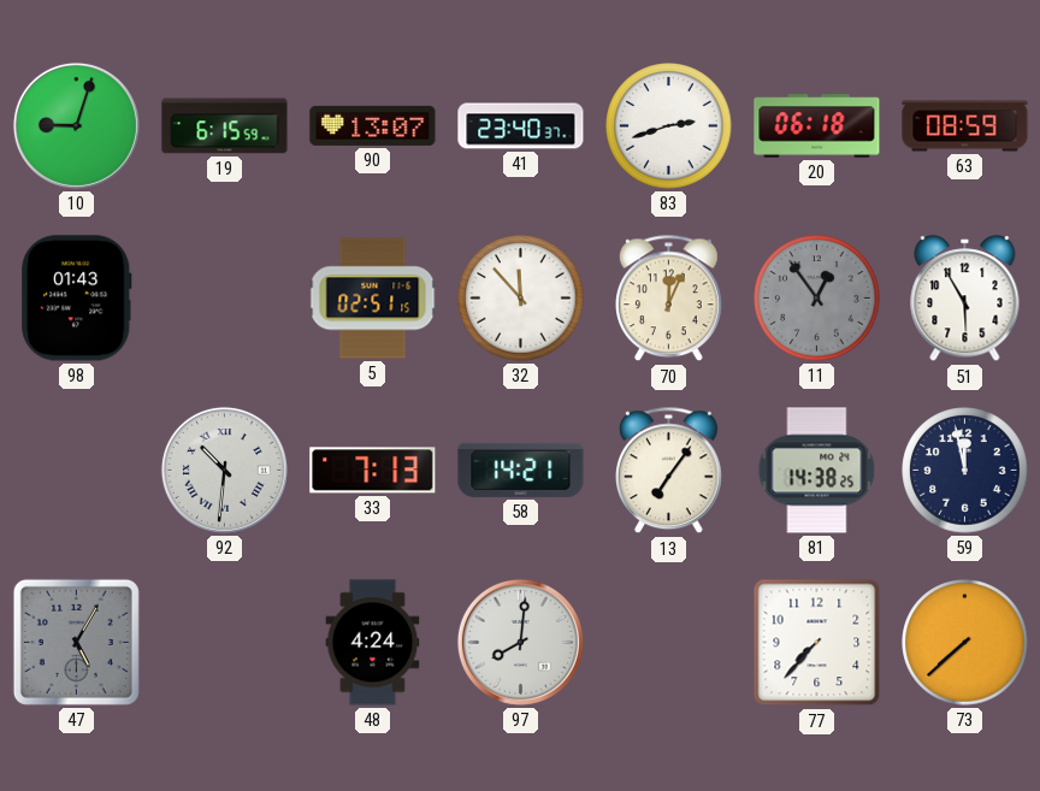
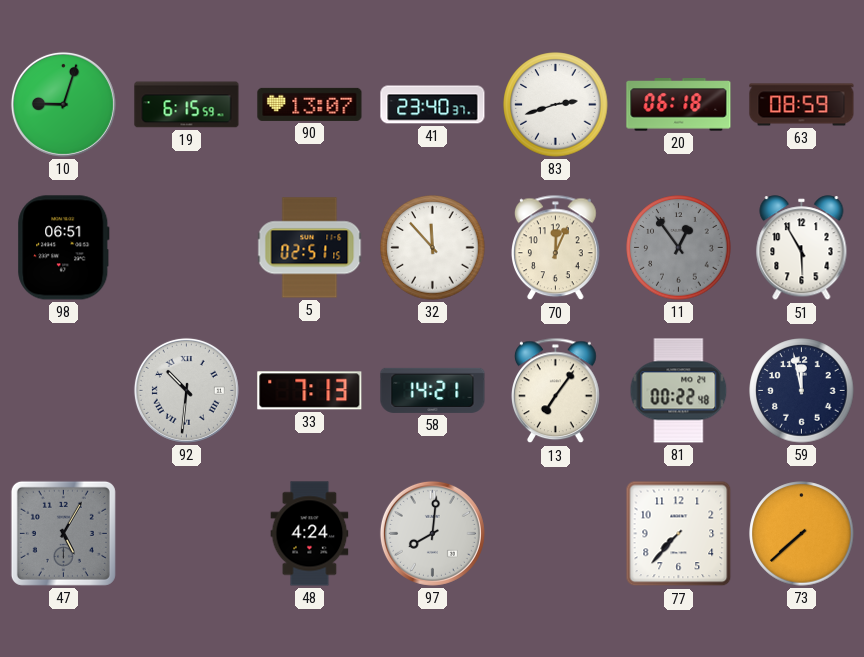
98: 01:43 -> 06:51
81: 14:38 -> 00:22
